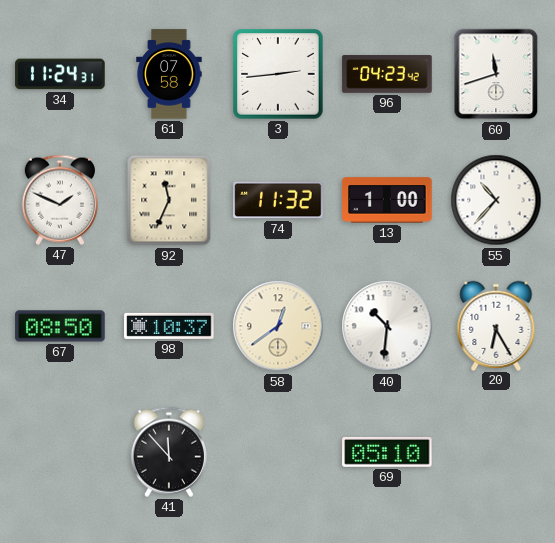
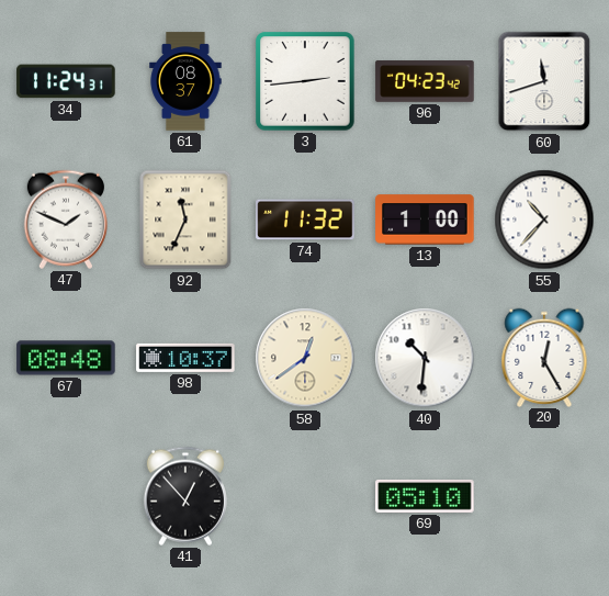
61: 07:58 -> 08:37
67: 08:50 -> 08:48
20: 6:25 -> 12:25
41: 11:53 -> 12:53
